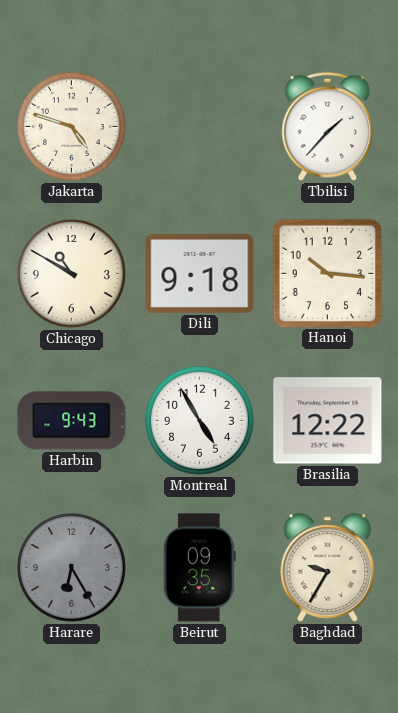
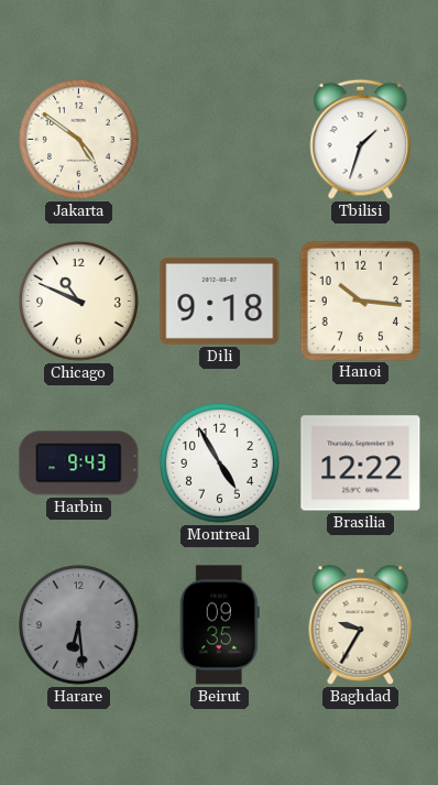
Jakarta: 4:48 -> 4:51
Tbilisi: 1:37 -> 1:33
Chicago: 10:50 -> 10:49
Harare: 6:25 -> 6:29
